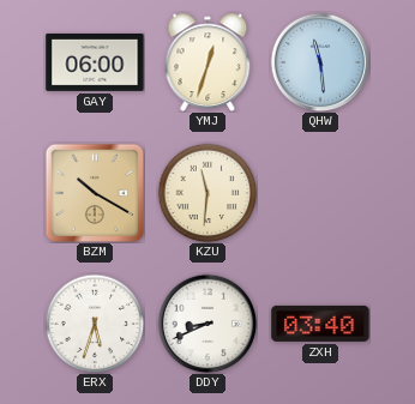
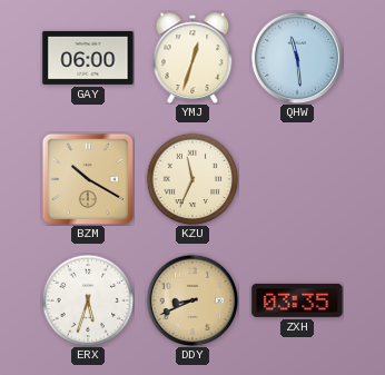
KZU: 11:31 -> 11:34
DDY dial: white -> champagne
ZXH: 03:40 -> 03:35
